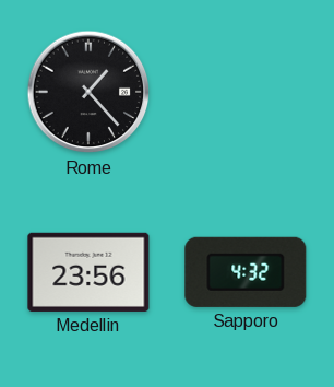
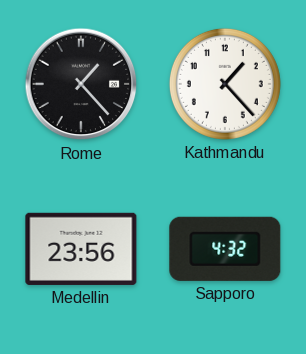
Kathmandu: none -> 1:23
